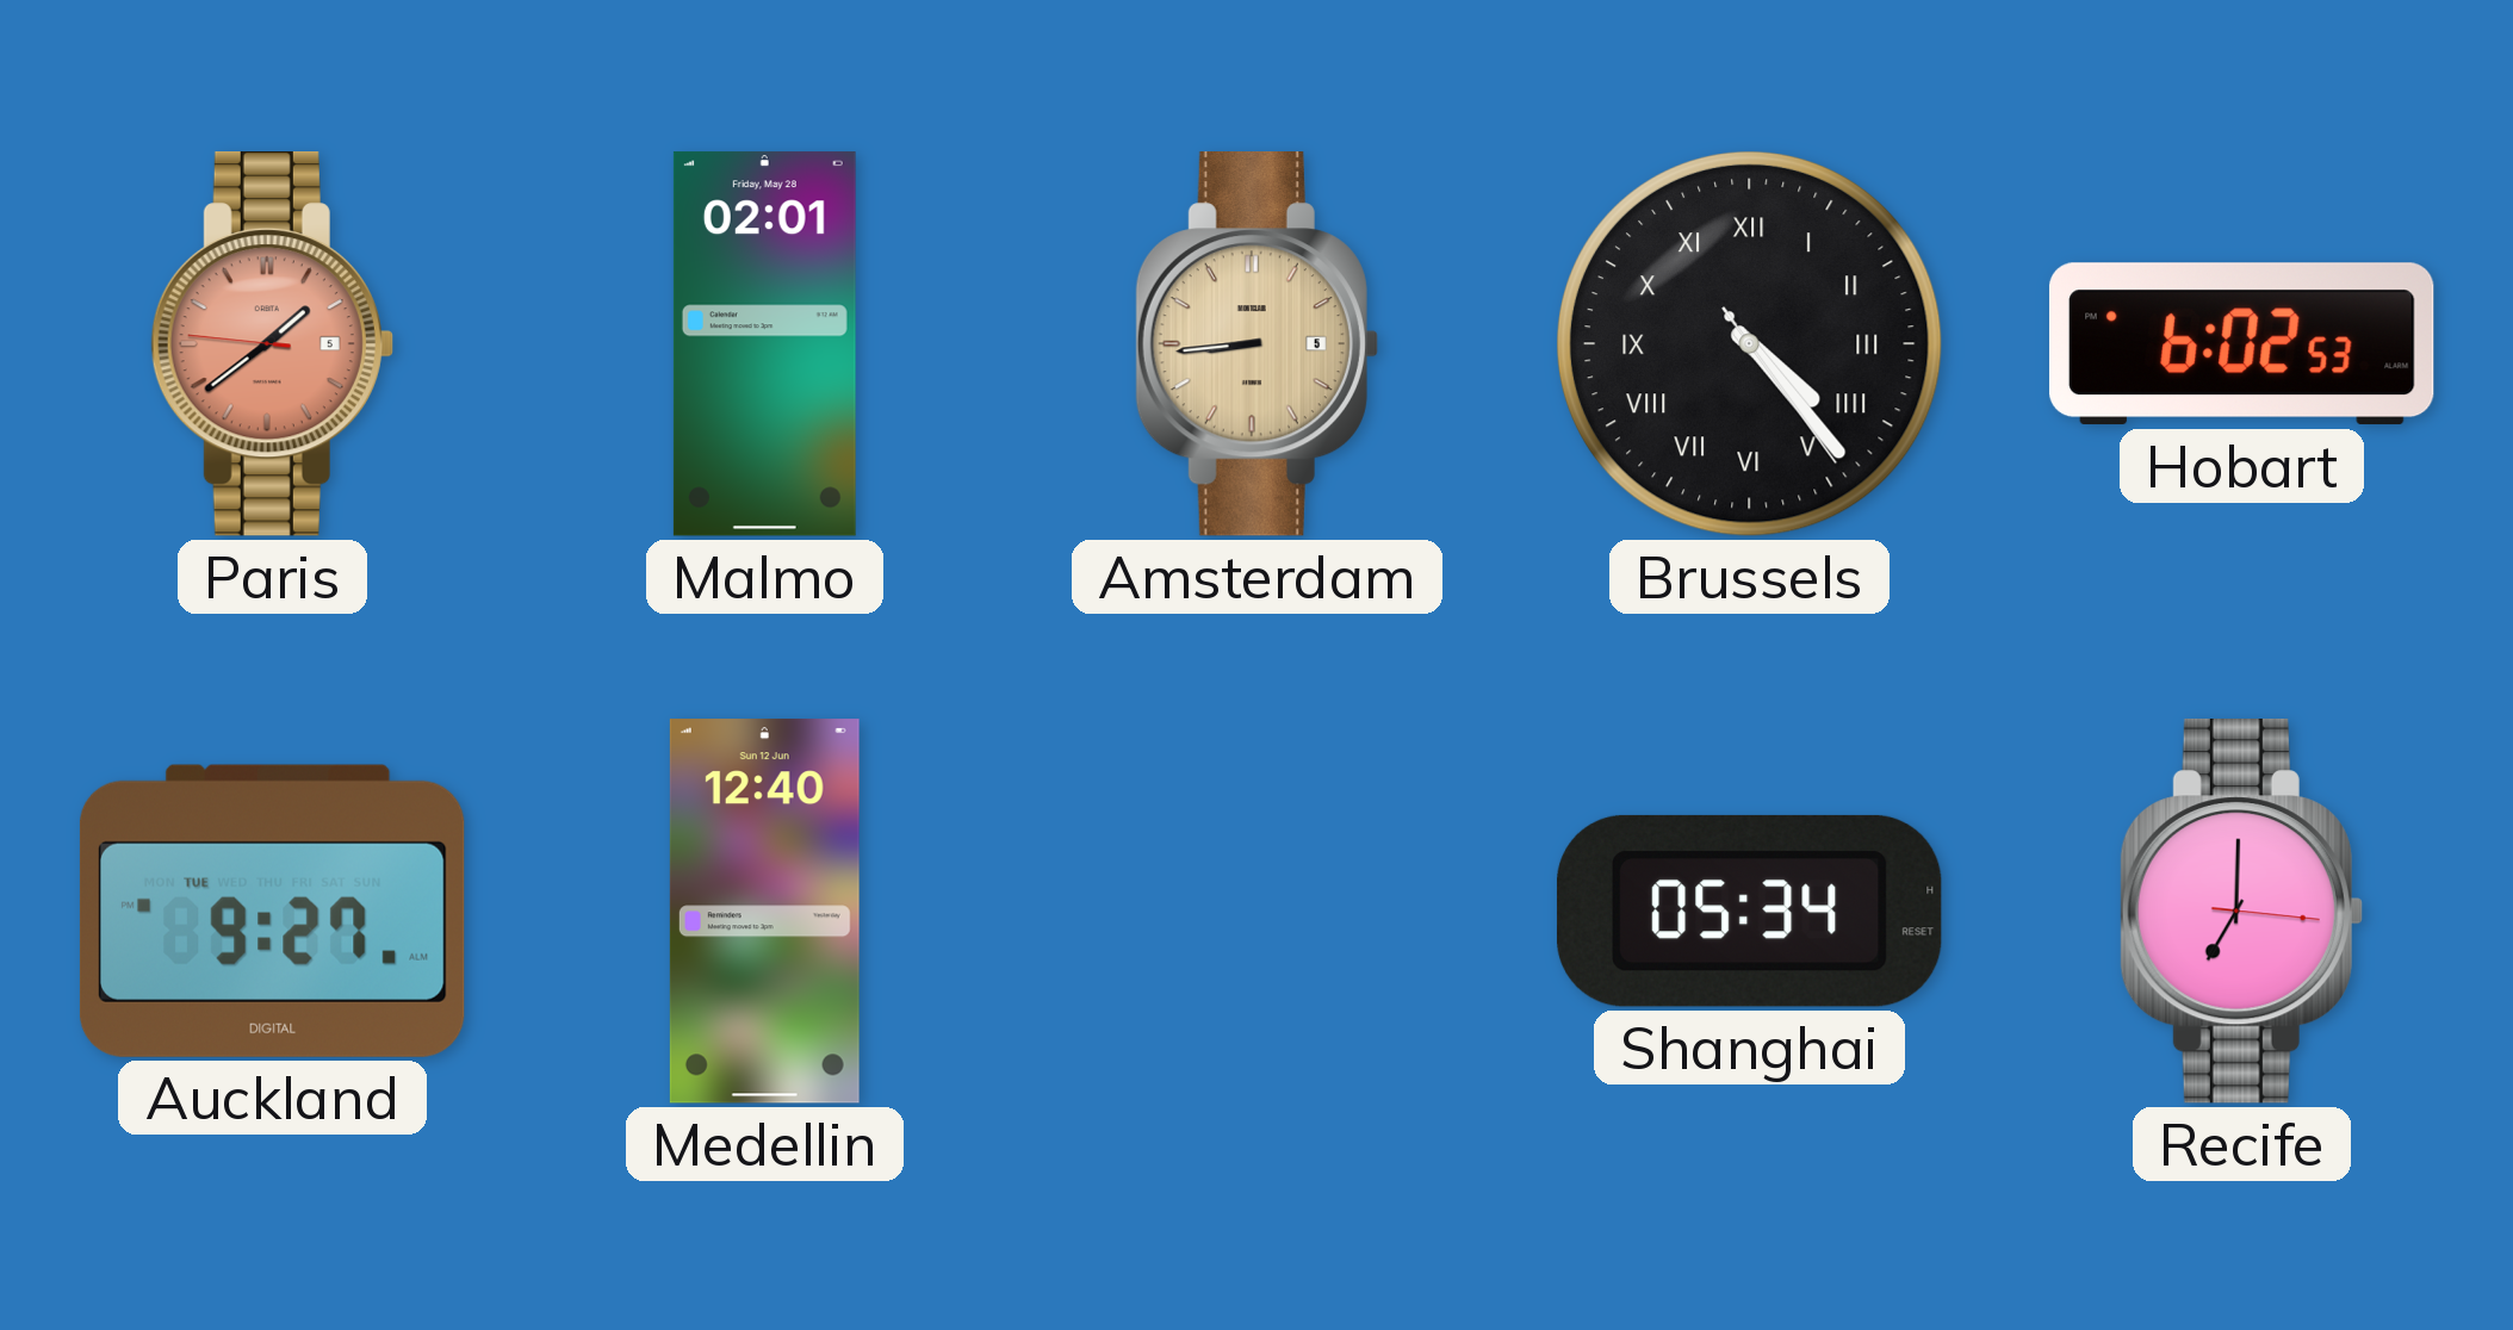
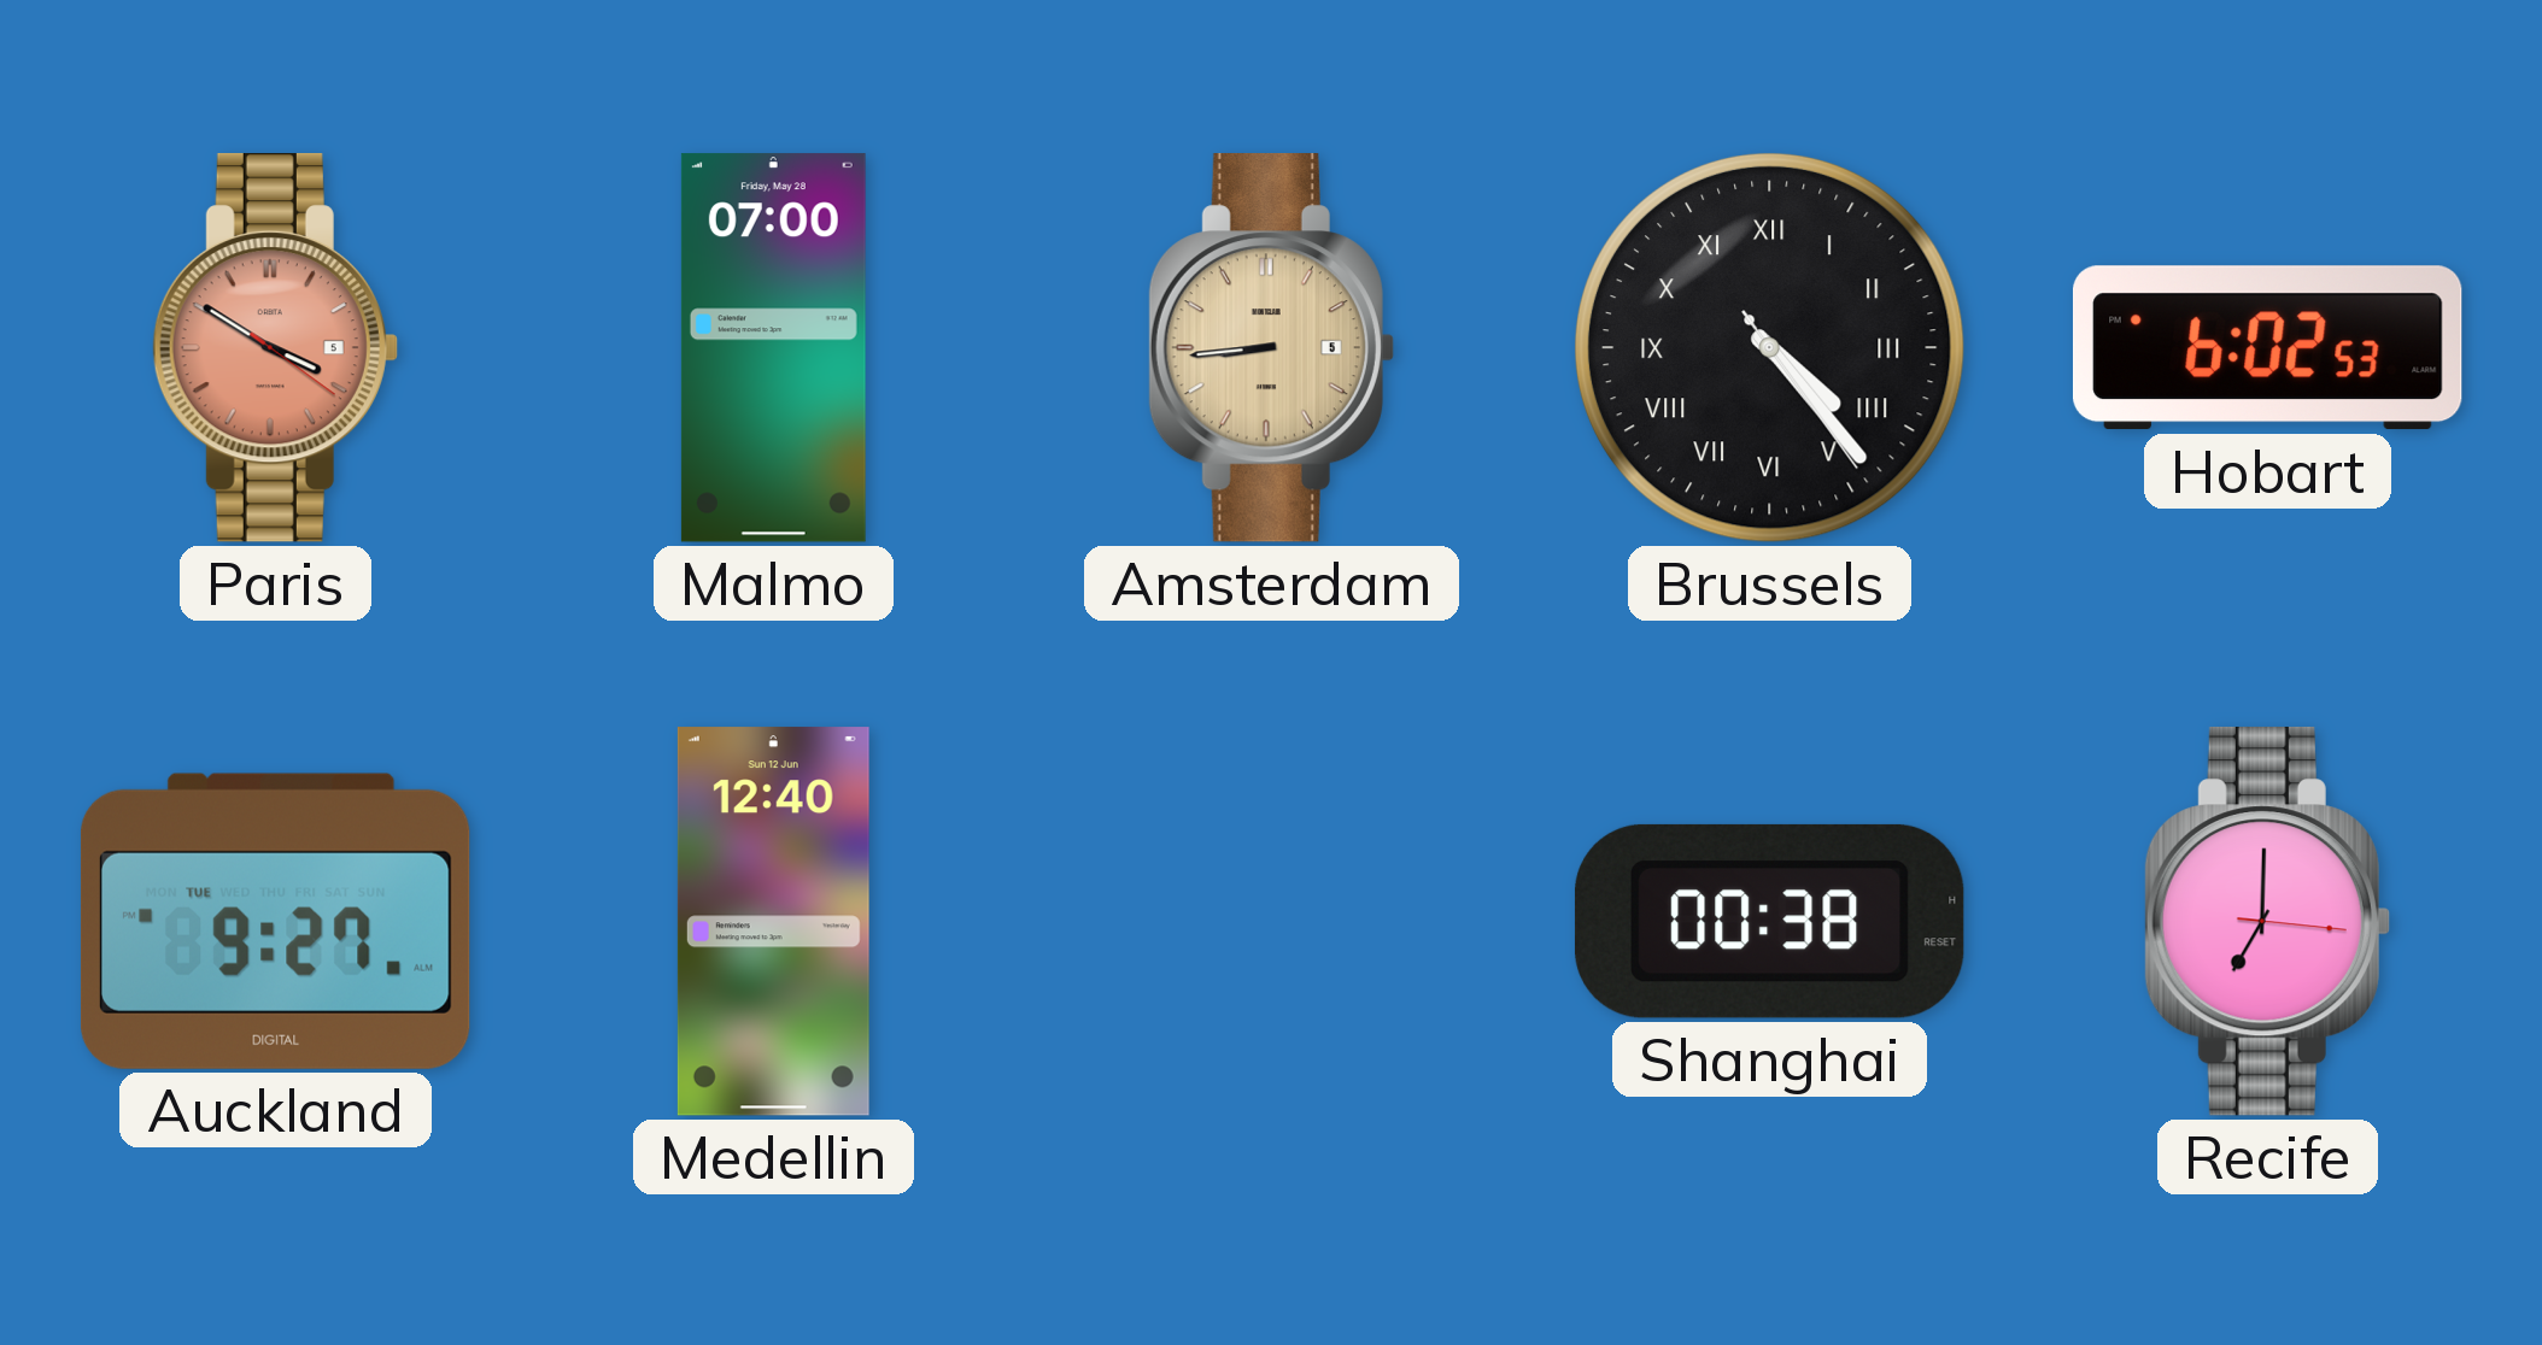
Paris: 1:38 -> 3:50
Malmo: 02:01 -> 07:00
Shanghai: 05:34 -> 00:38
